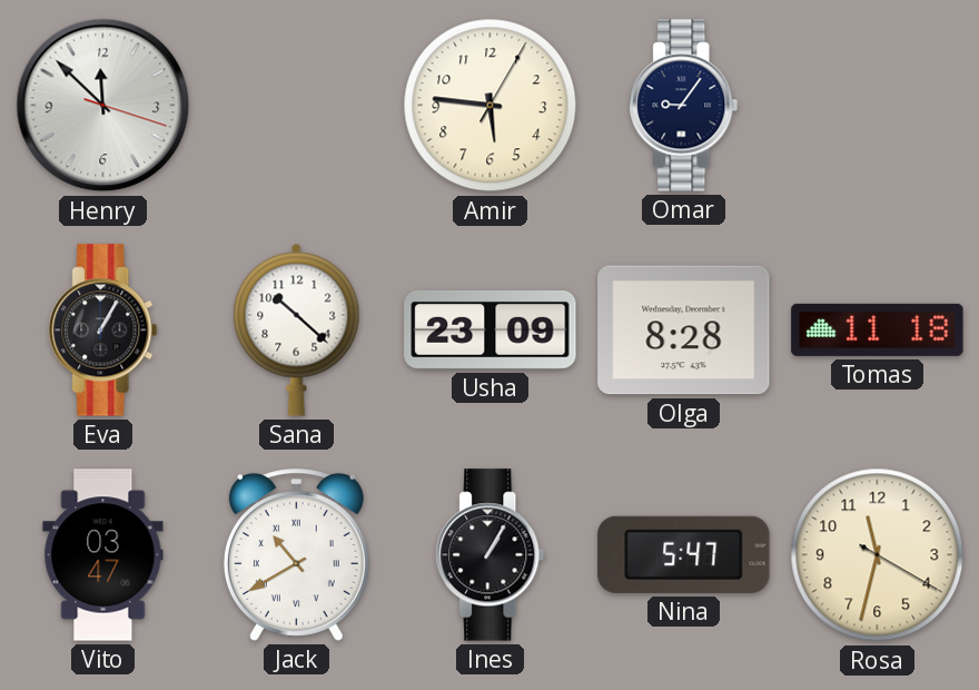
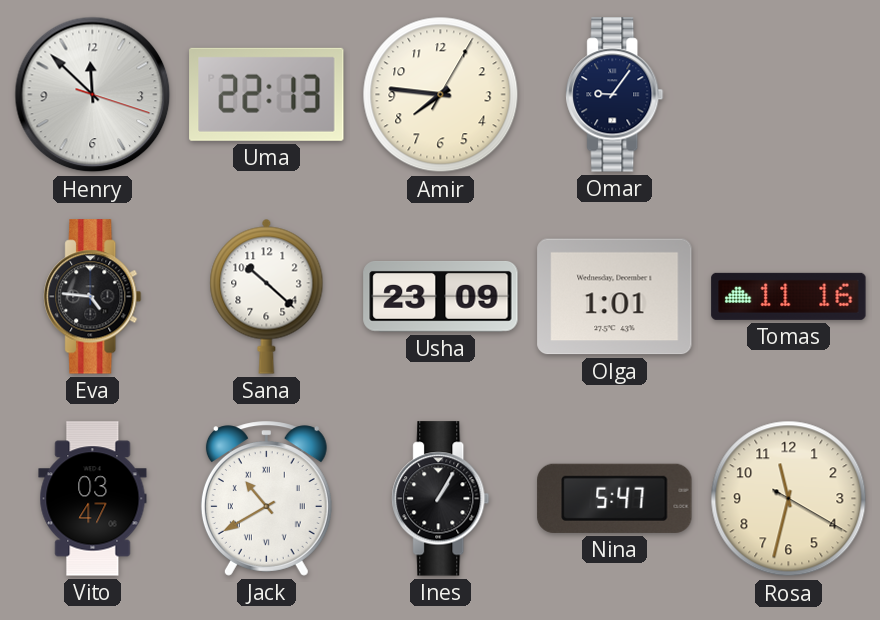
Uma: none -> 22:13
Amir: 5:46 -> 7:46
Eva: 1:05 -> 4:46
Olga: 8:28 -> 1:01
Tomas: 11:18 -> 11:16
